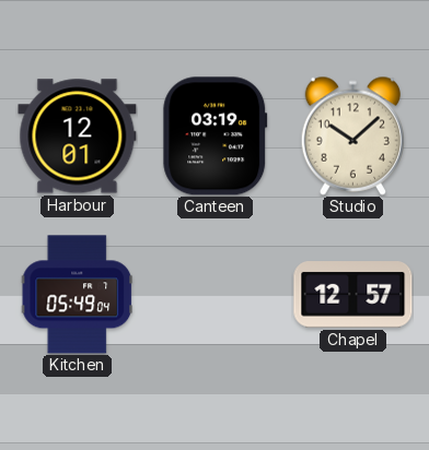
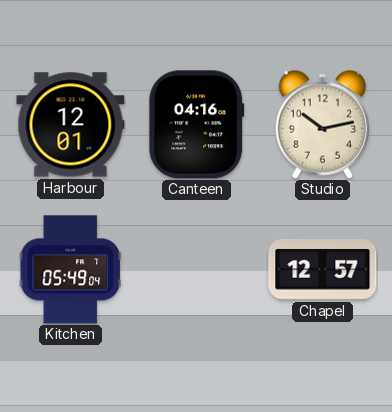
Canteen: 03:19 -> 04:16
Studio: 10:08 -> 10:13
